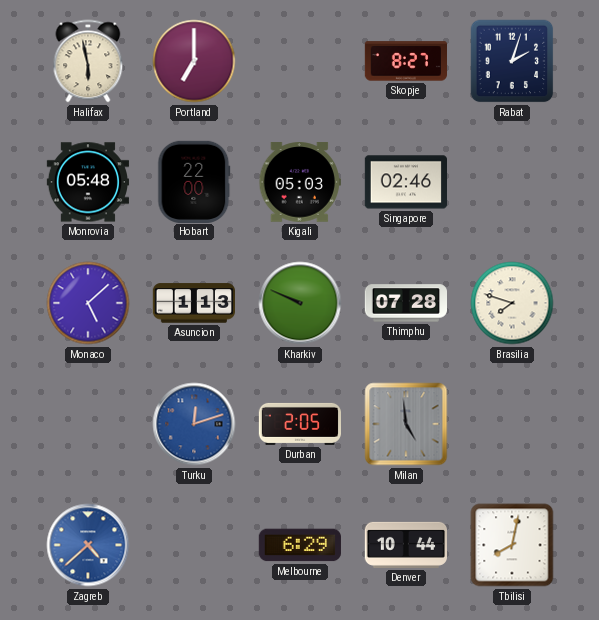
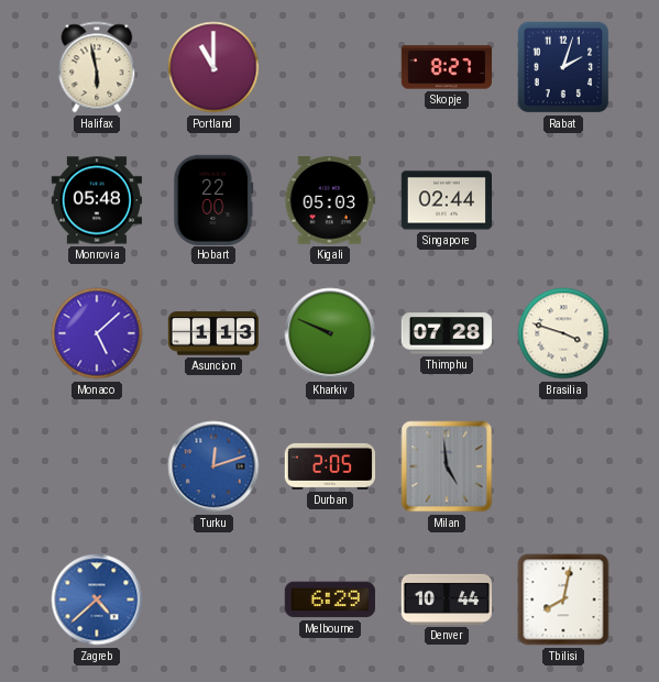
Portland: 7:00 -> 11:00
Singapore: 02:46 -> 02:44
Brasilia: 7:48 -> 3:48
